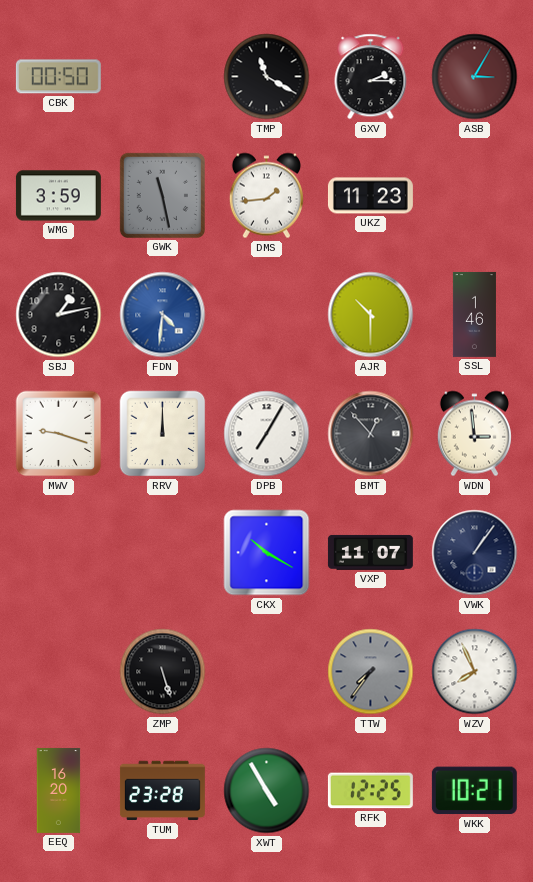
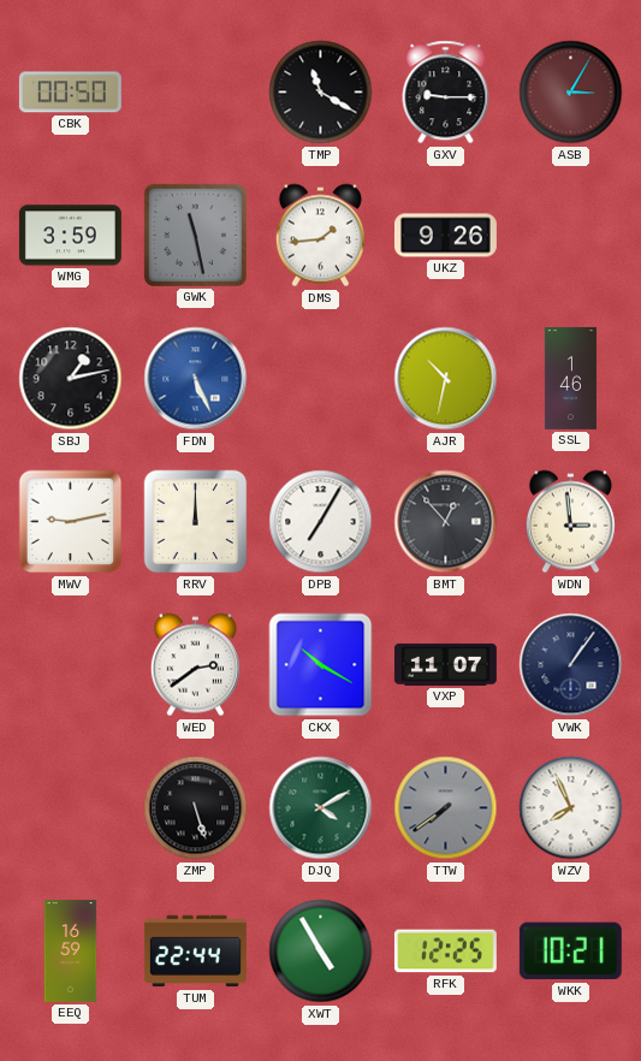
GXV: 2:15 -> 9:15
UKZ: 11:23 -> 9:26
FDN: 4:31 -> 5:26
AJR: 10:30 -> 10:32
MWV: 9:18 -> 9:13
WED: none -> 2:39
DJQ: none -> 4:10
TTW: 7:36 -> 7:39
EEQ: 16:20 -> 16:59
TUM: 23:28 -> 22:44
